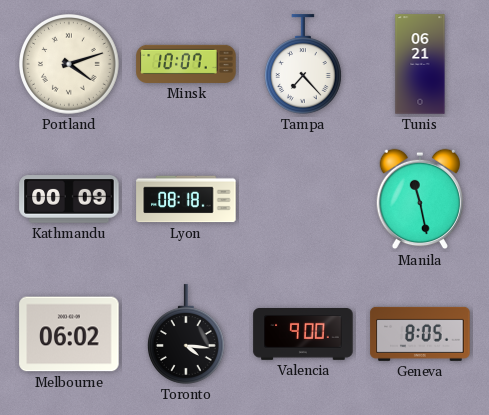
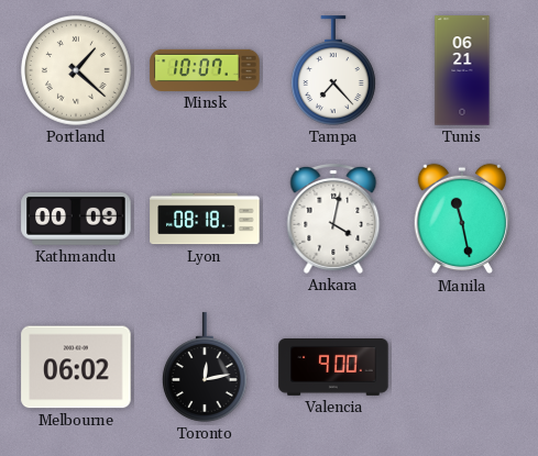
Portland: 4:12 -> 1:22
Ankara: none -> 4:02
Toronto: 4:16 -> 12:13
Geneva: 8:05 -> none
